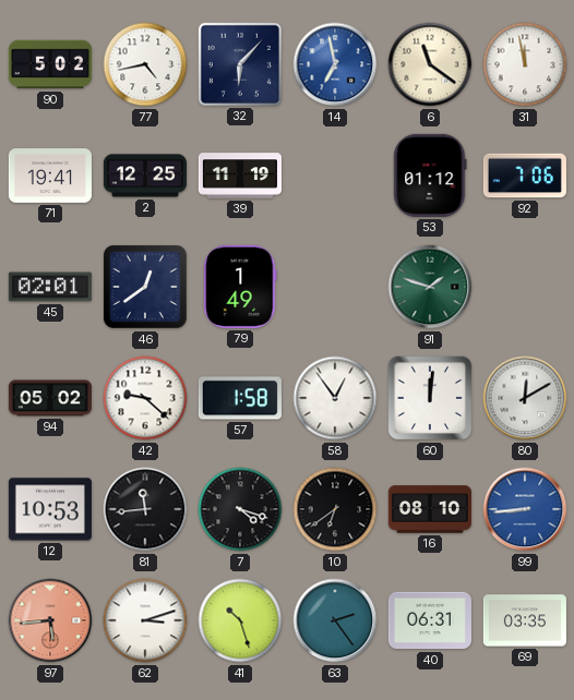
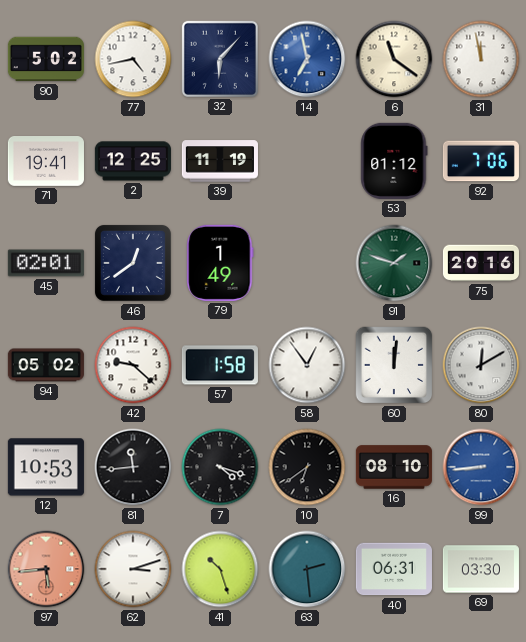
75: none -> 20:16
63: 2:24 -> 2:29
69: 03:35 -> 03:30
